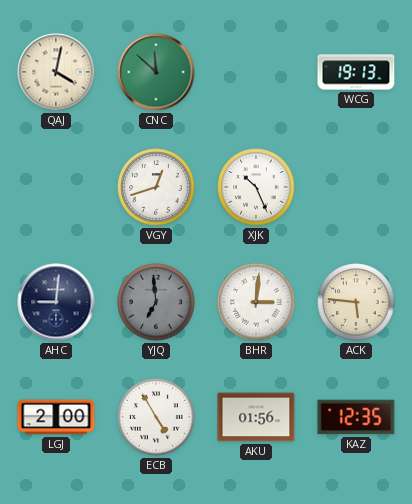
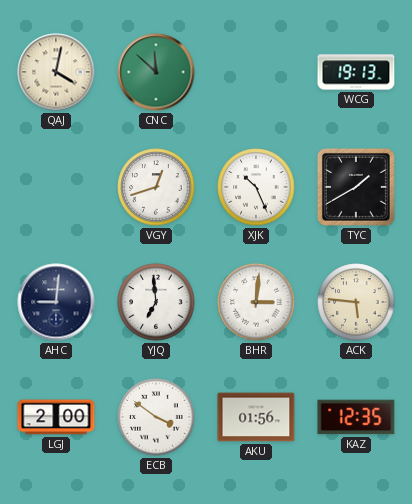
TYC: none -> 1:40
YJQ dial: grey -> white
ECB: 4:55 -> 3:51
